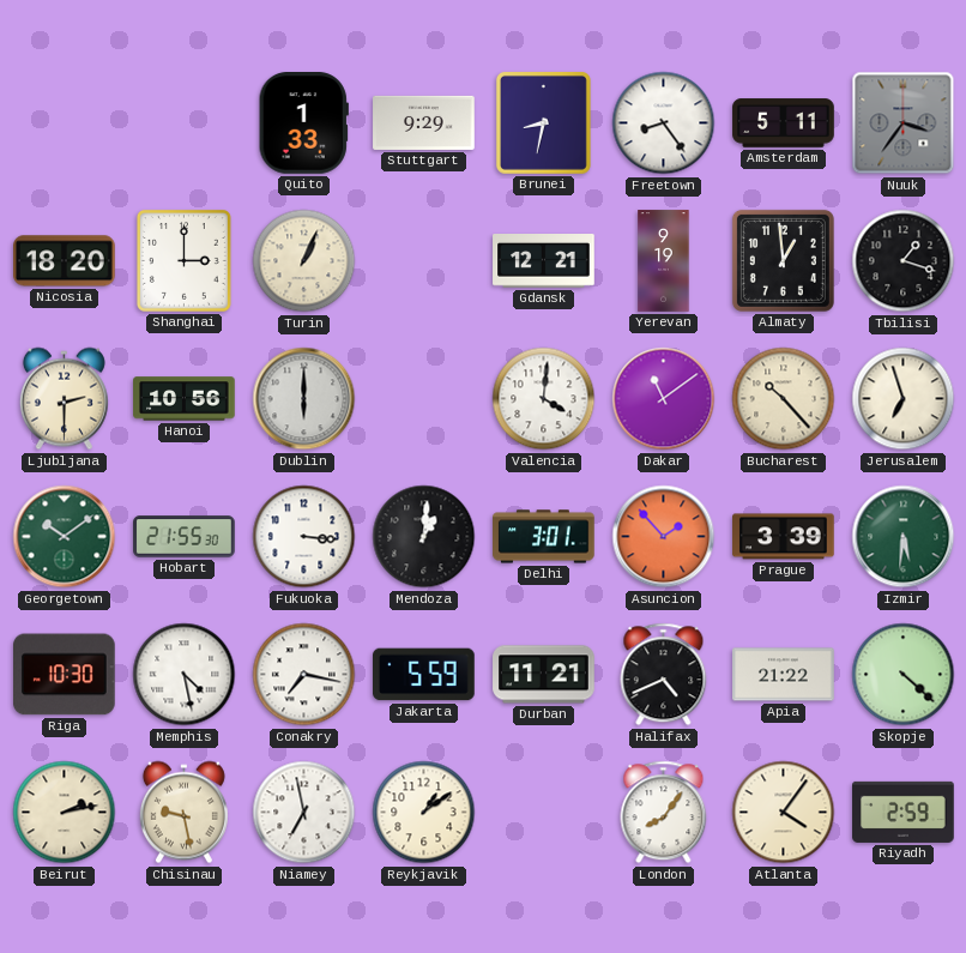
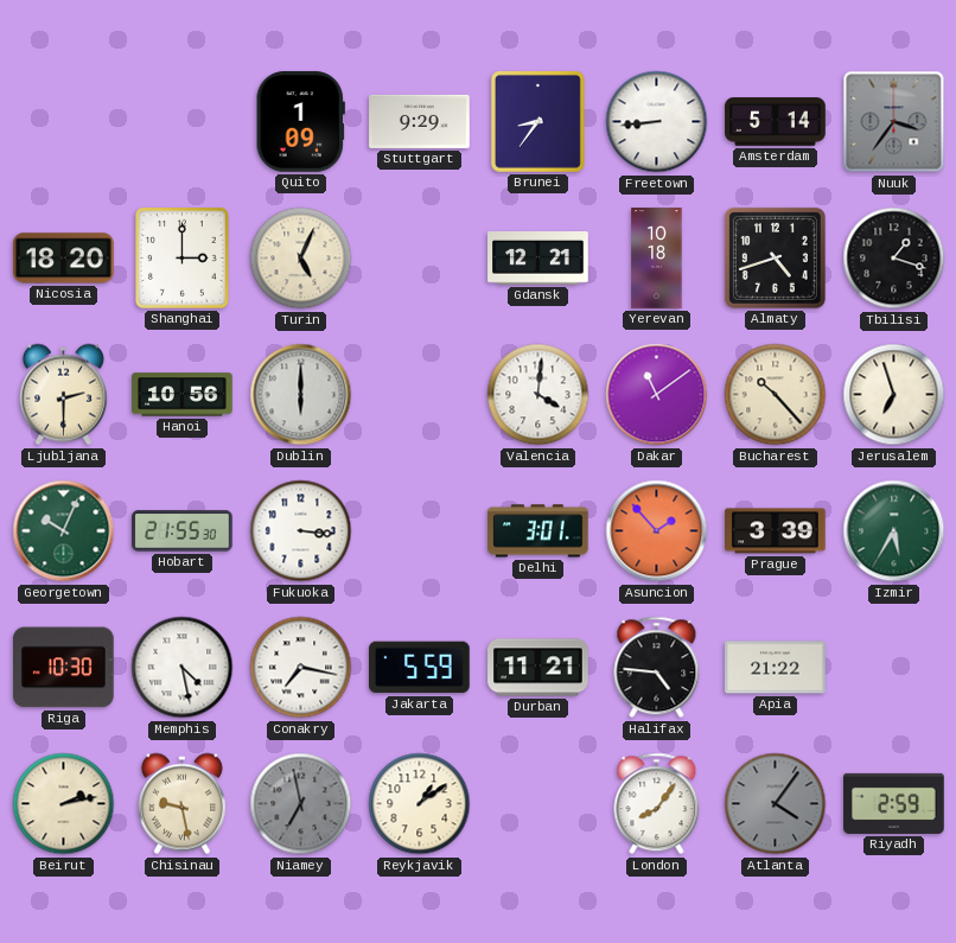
Quito: 1:33 -> 1:09
Brunei: 8:32 -> 8:36
Freetown: 8:24 -> 8:44
Amsterdam: 5:11 -> 5:14
Turin: 1:04 -> 5:04
Yerevan: 9:19 -> 10:18
Almaty: 12:59 -> 4:42
Georgetown: 10:09 -> 10:04
Mendoza: 1:01 -> none
Izmir: 5:31 -> 5:35
Halifax: 4:41 -> 4:46
Skopje: 4:22 -> none
Niamey dial: white -> grey
Atlanta dial: cream -> grey
